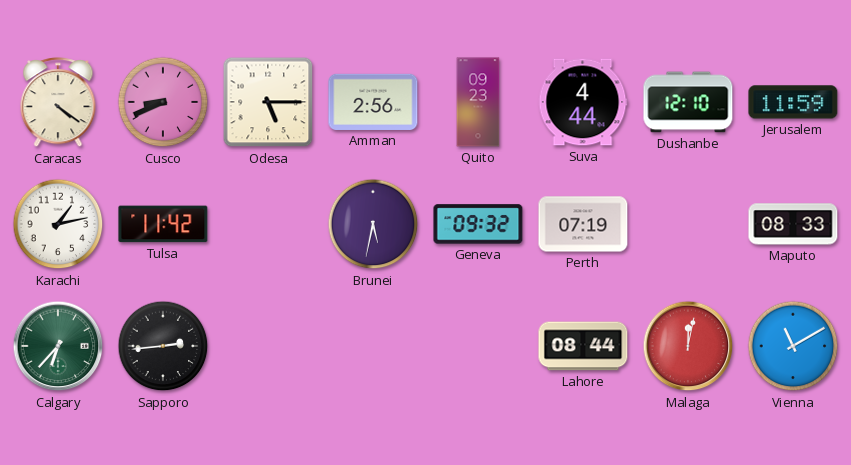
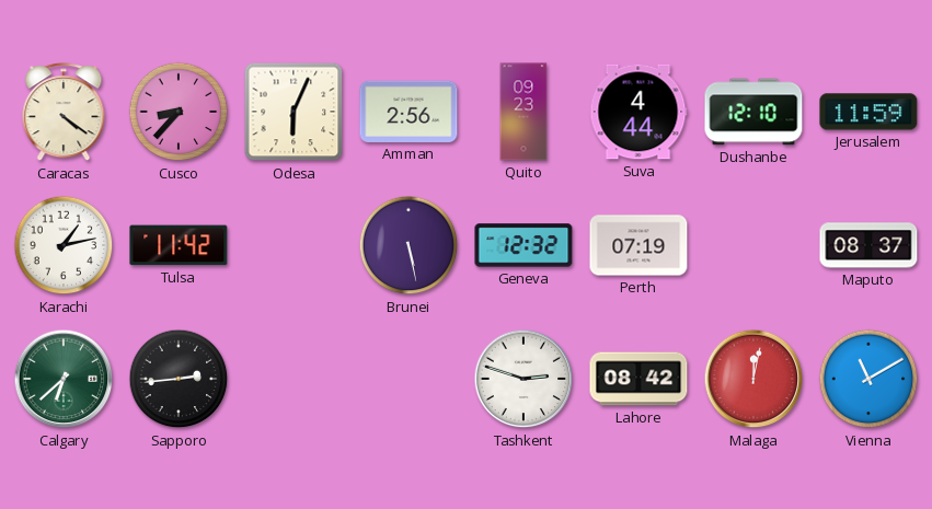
Cusco: 8:41 -> 8:37
Odesa: 5:15 -> 6:04
Brunei: 5:32 -> 5:28
Geneva: 09:32 -> 12:32
Maputo: 08:33 -> 08:37
Calgary: 6:37 -> 6:38
Tashkent: none -> 2:48
Lahore: 08:44 -> 08:42
